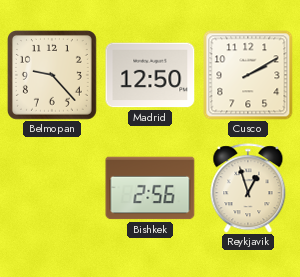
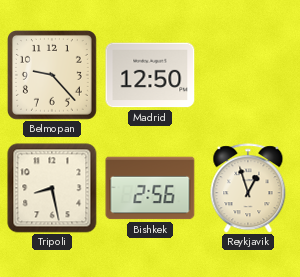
Cusco: 2:10 -> none
Tripoli: none -> 8:28
